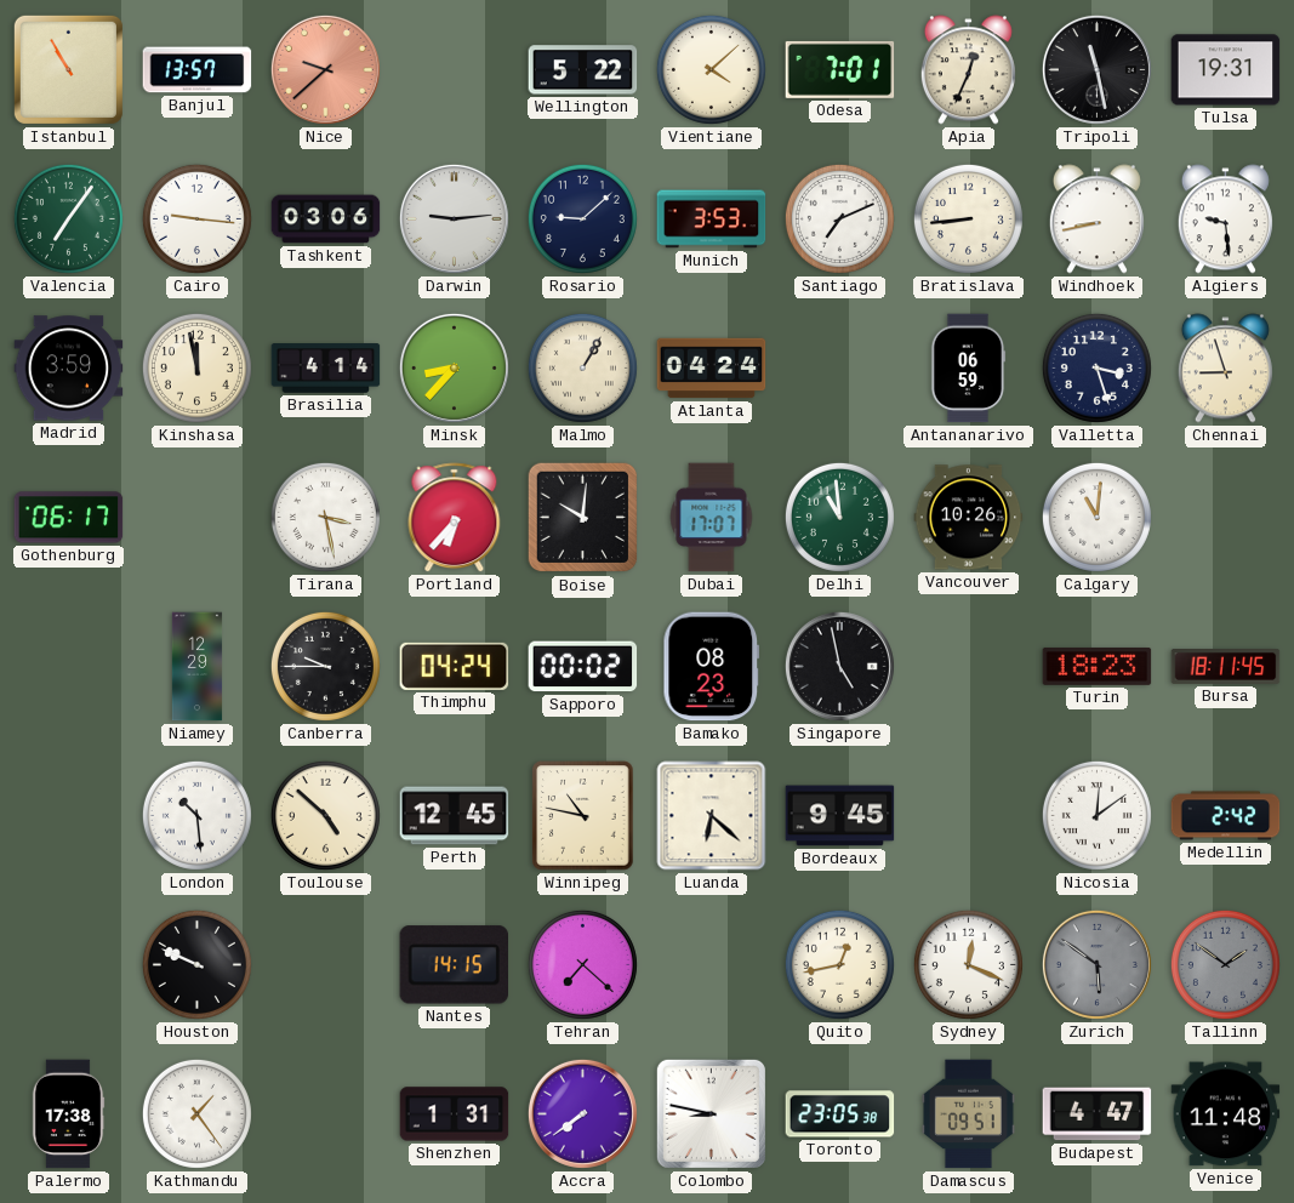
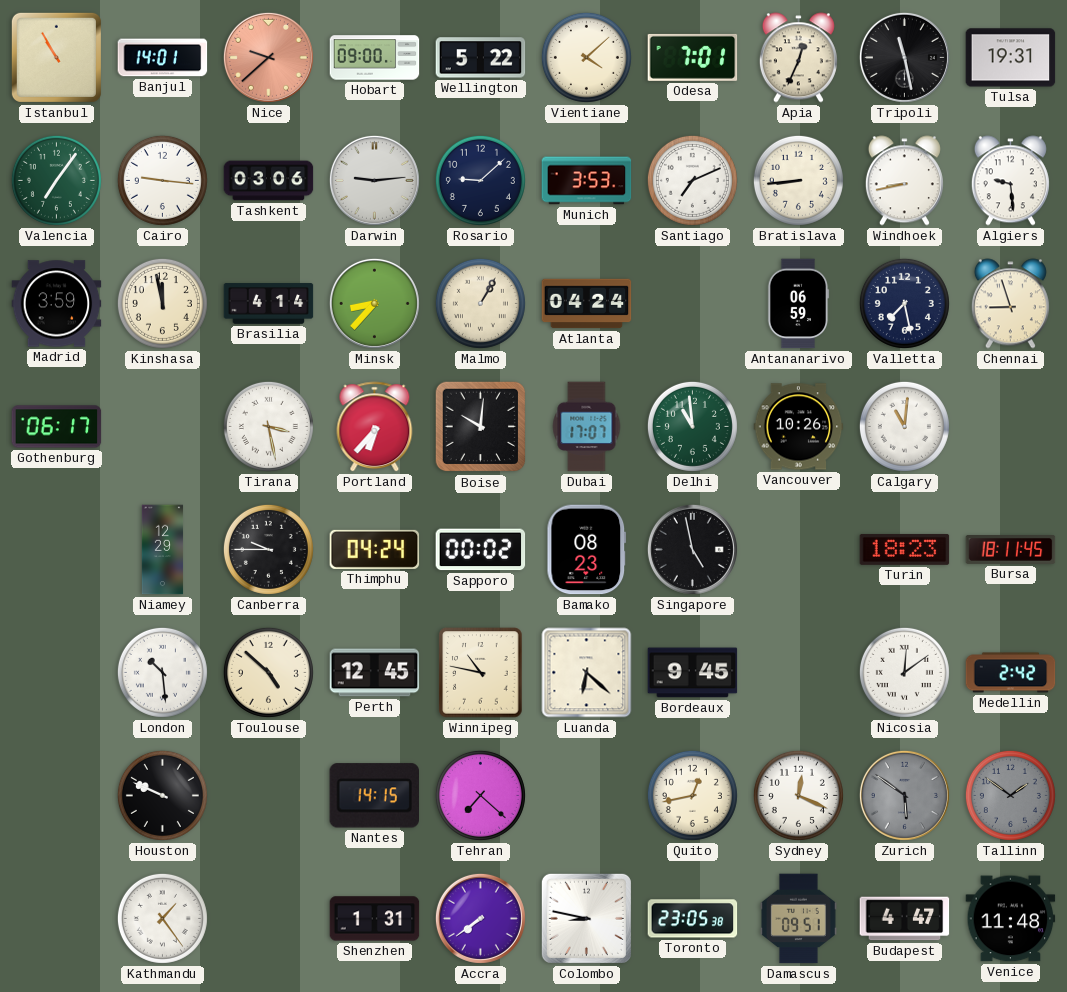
Banjul: 13:57 -> 14:01
Hobart: none -> 09:00
Valletta: 3:27 -> 7:28
Palermo: 17:38 -> none
